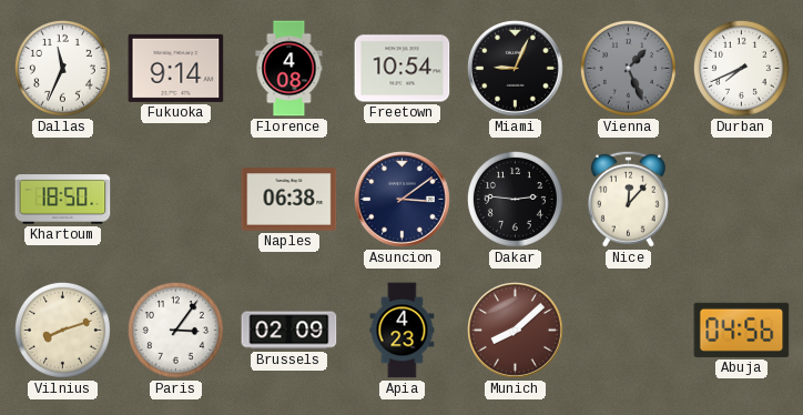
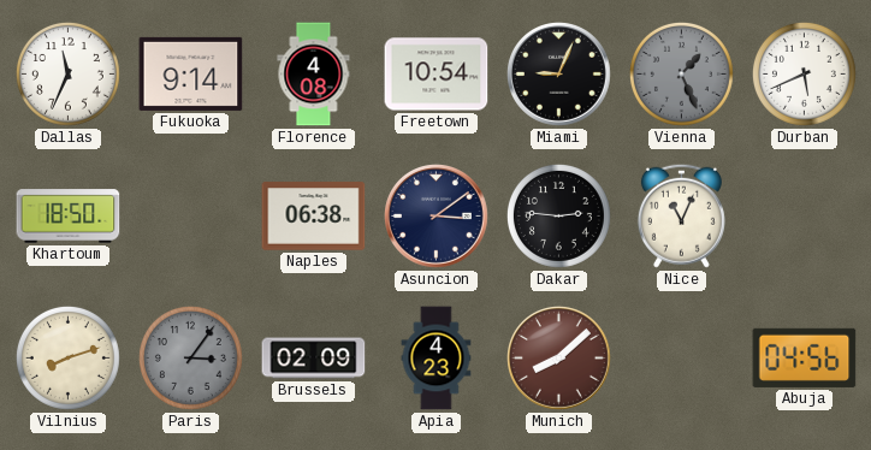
Durban: 7:41 -> 5:41
Nice: 12:07 -> 11:04
Paris dial: white -> grey
